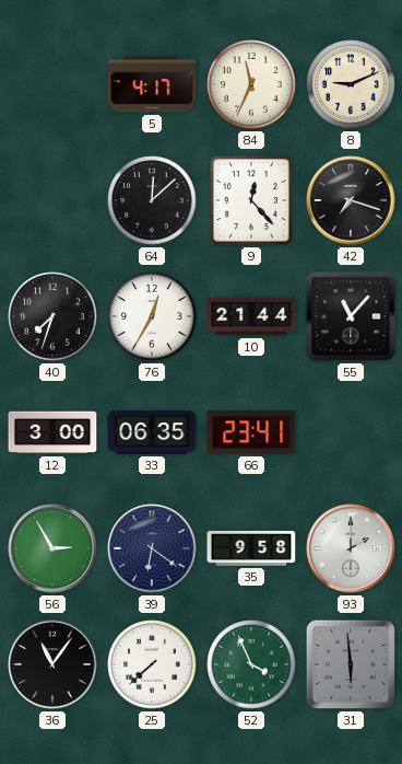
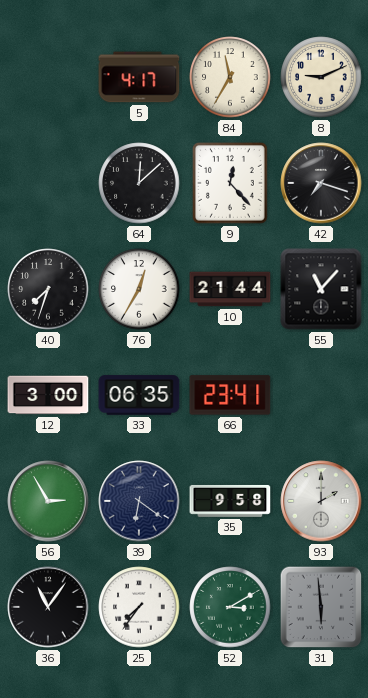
84: 11:34 -> 11:35
25: 7:38 -> 7:36
52: 3:56 -> 3:10
